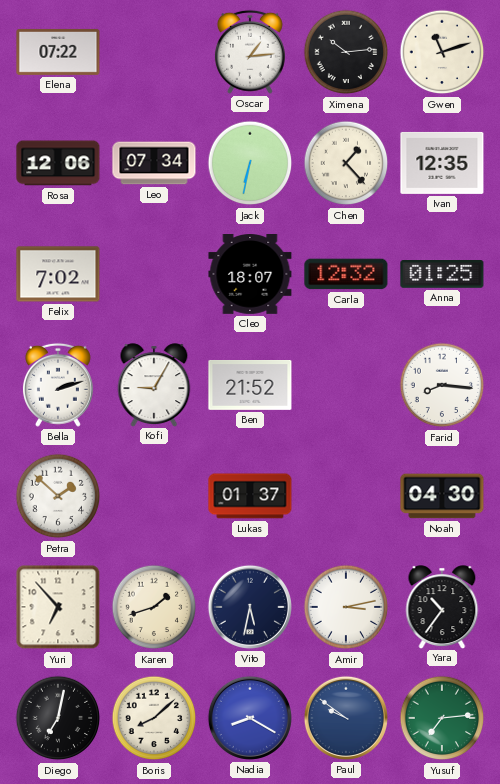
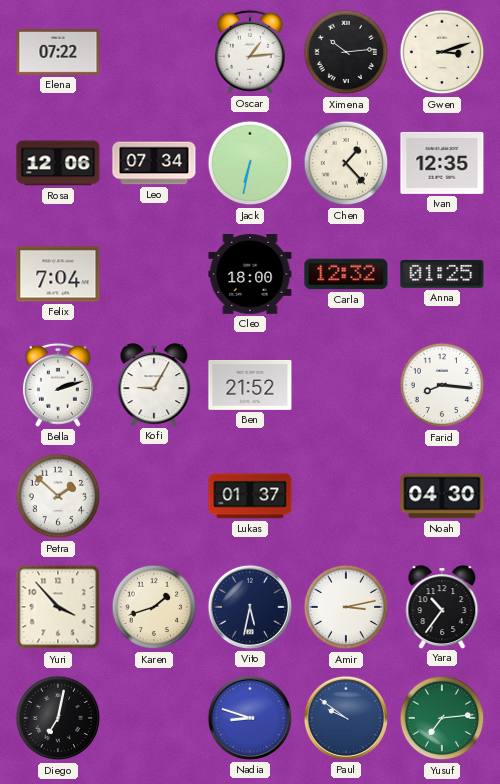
Gwen: 11:12 -> 3:12
Felix: 7:02 -> 7:04
Cleo: 18:07 -> 18:00
Yuri: 6:53 -> 3:53
Boris: 8:08 -> none
Nadia: 8:20 -> 8:48
